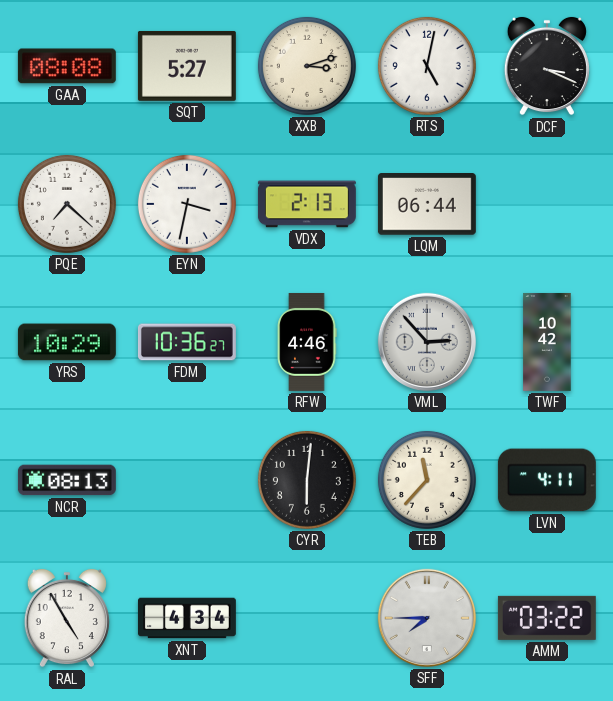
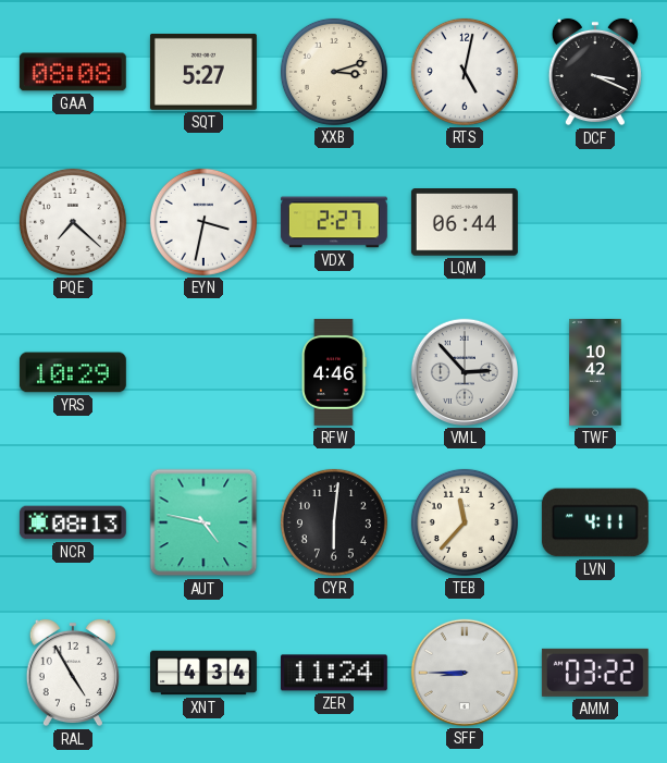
VDX: 2:13 -> 2:27
FDM: 10:36 -> none
AUT: none -> 4:47
ZER: none -> 11:24
SFF: 7:45 -> 8:45
